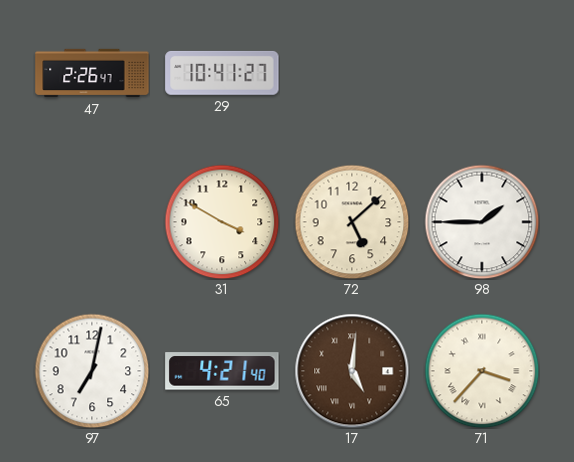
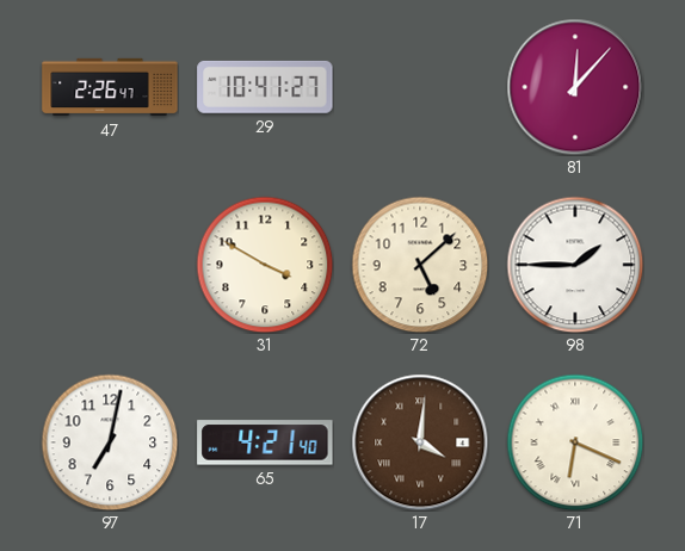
81: none -> 12:07
17: 5:01 -> 4:01
71: 3:37 -> 6:19
